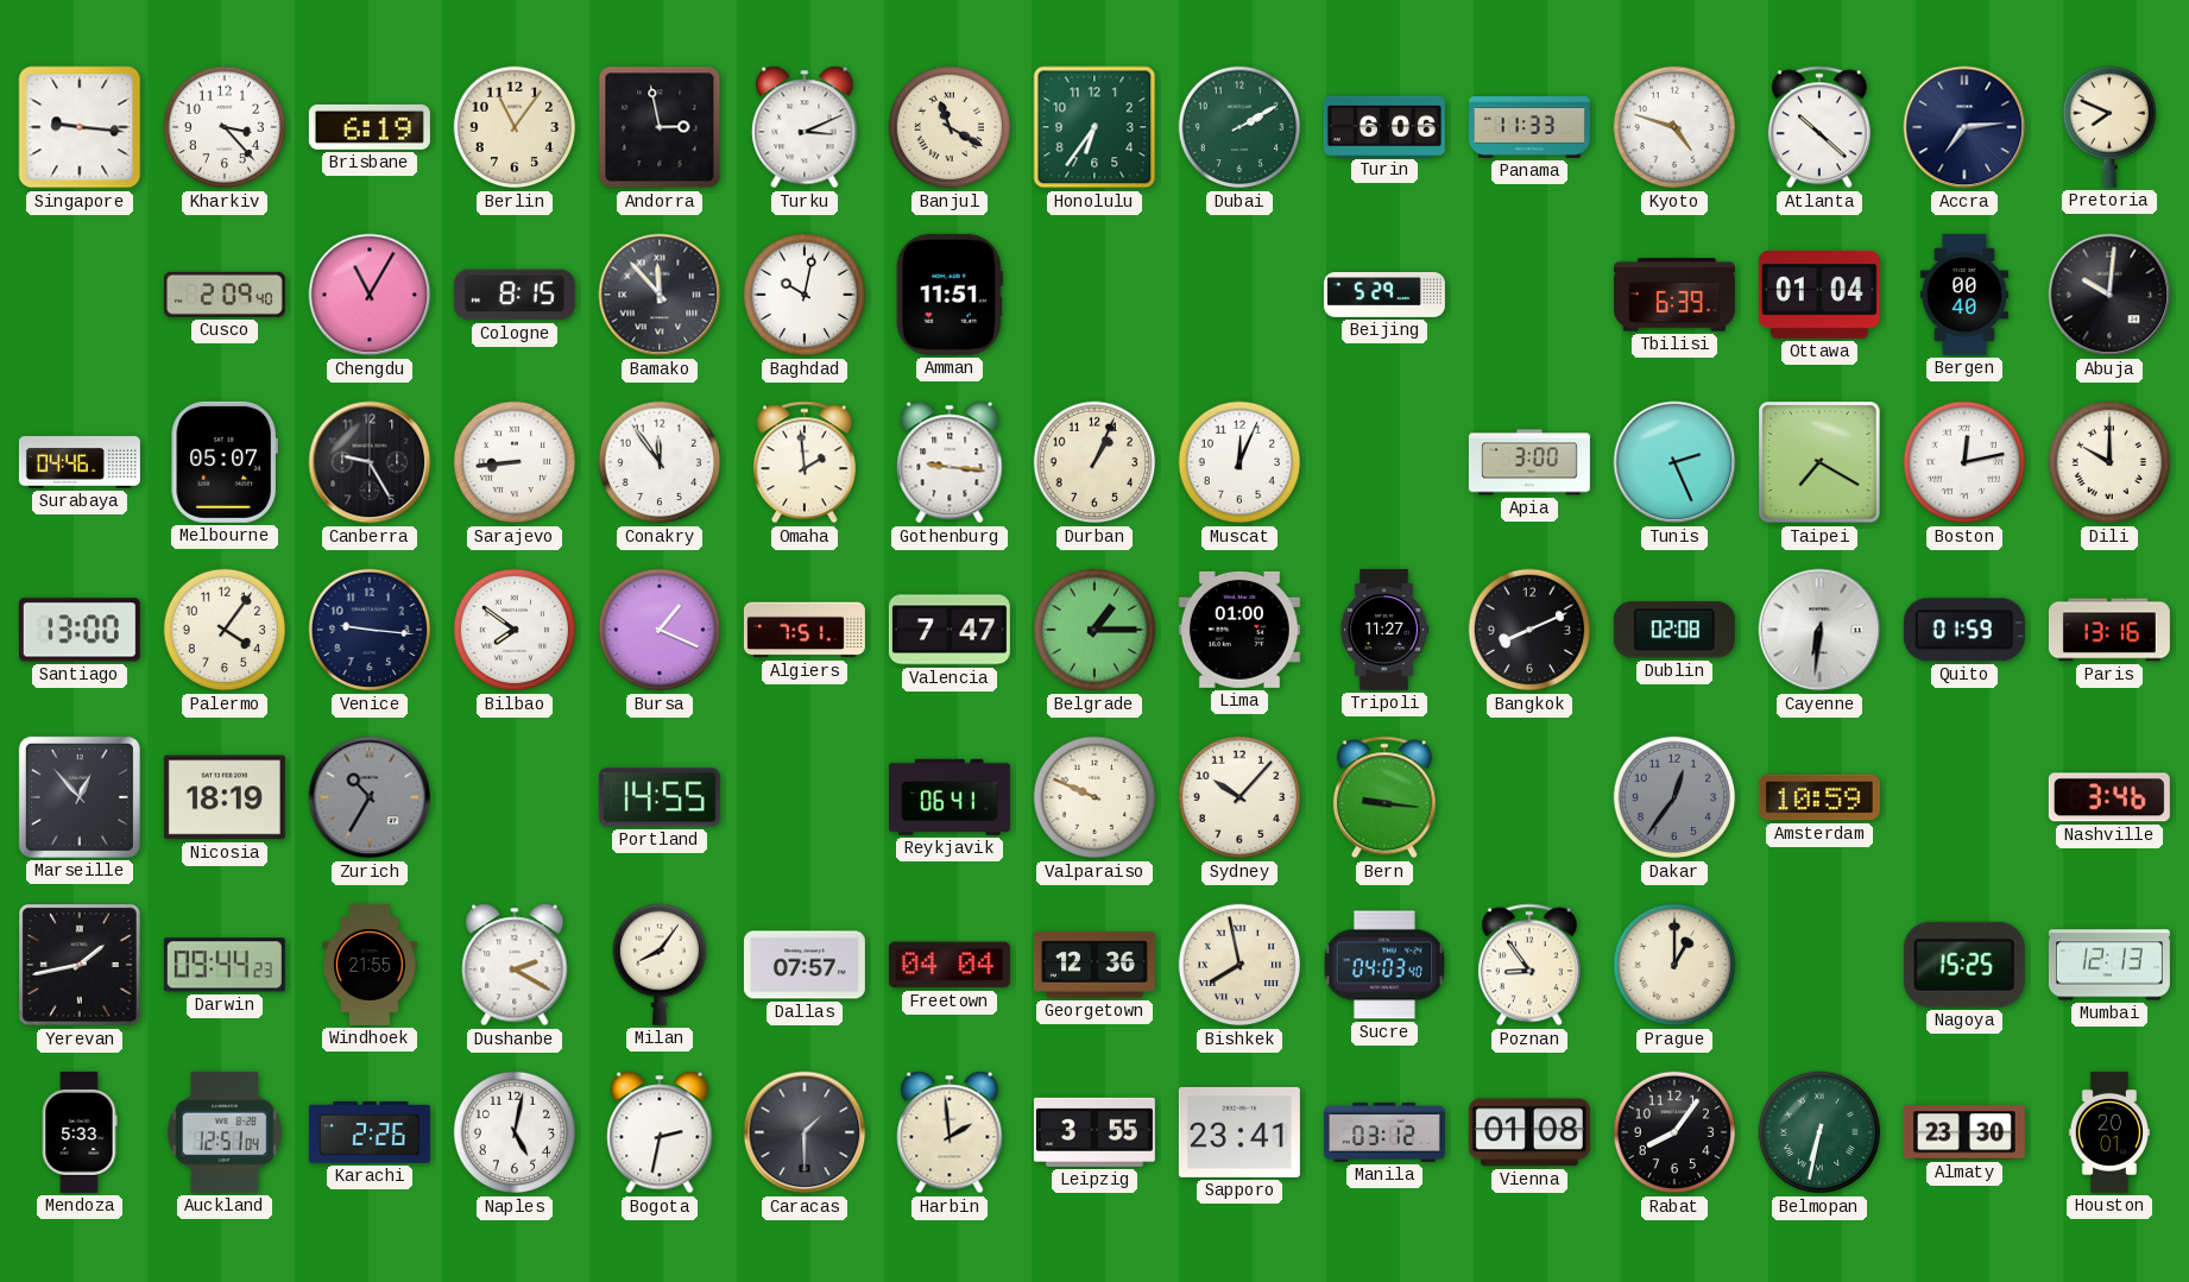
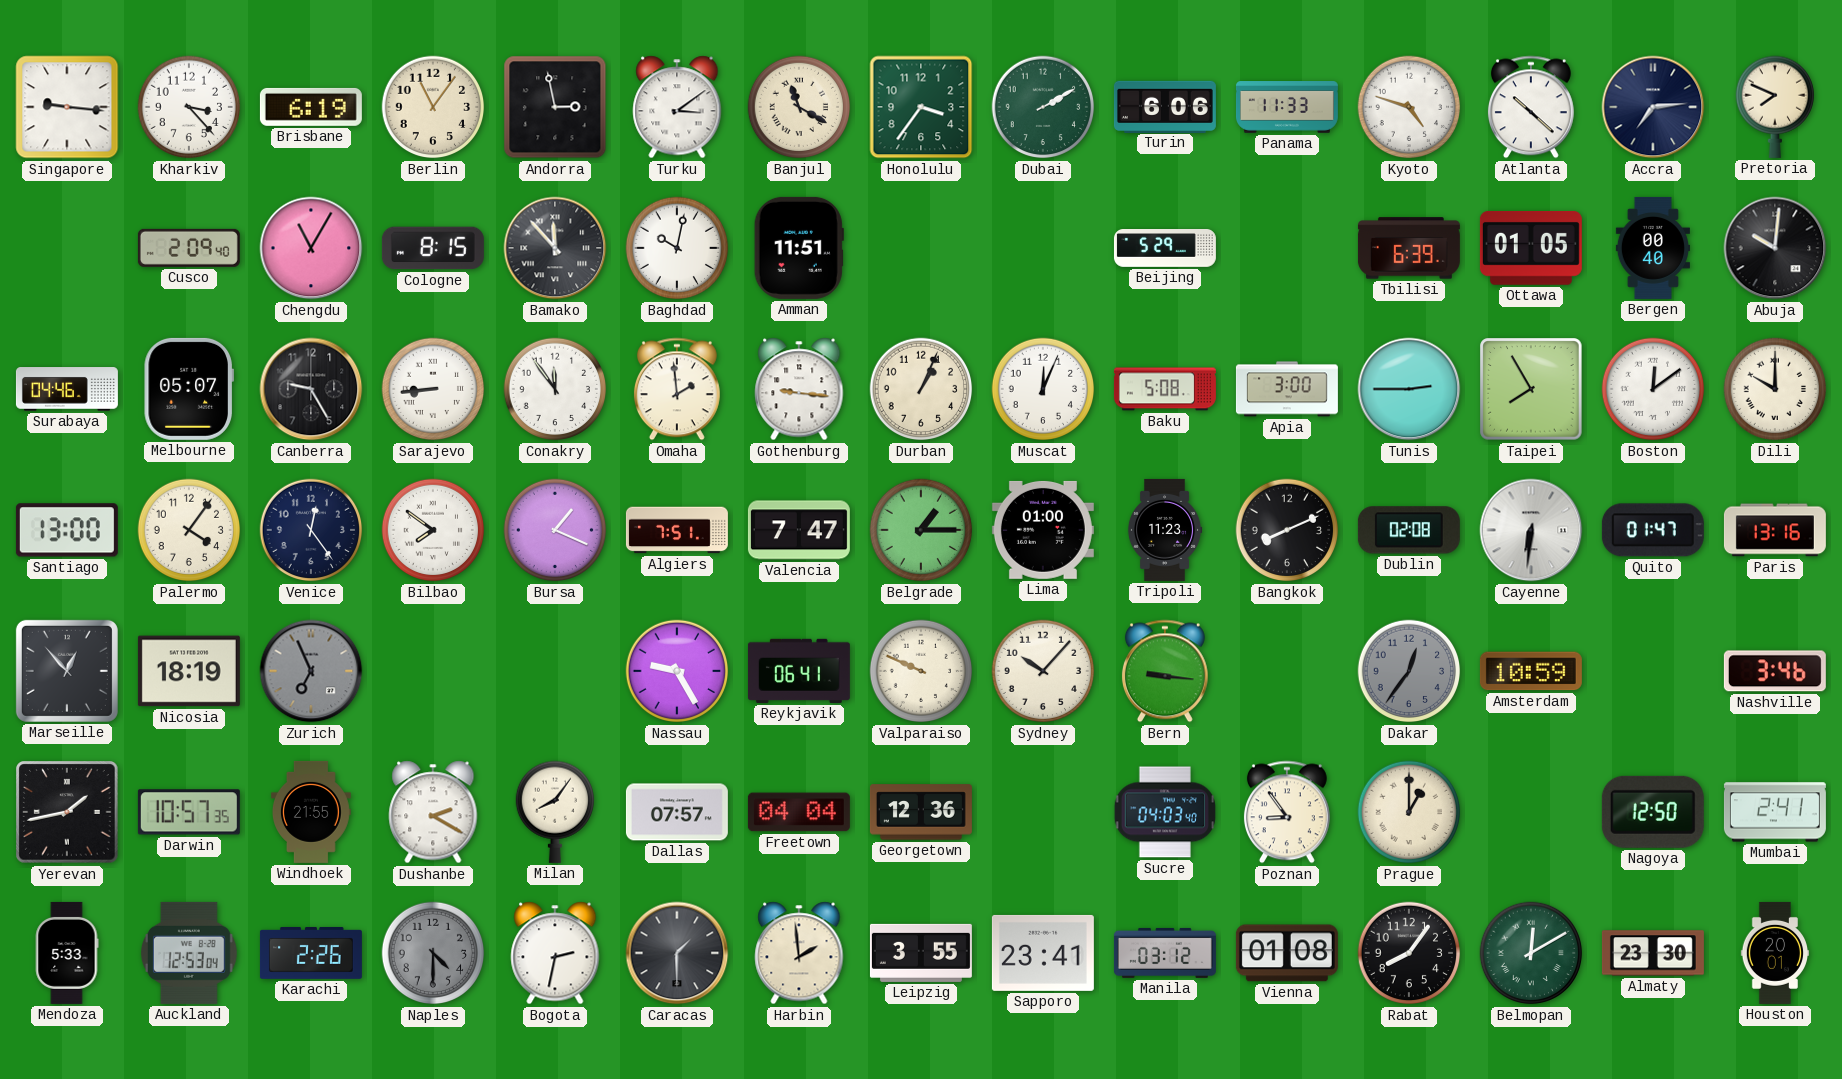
Turku: 3:11 -> 3:09
Honolulu: 6:36 -> 3:36
Ottawa: 01:04 -> 01:05
Baku: none -> 5:08
Tunis: 2:26 -> 2:45
Taipei: 7:20 -> 7:55
Boston: 12:13 -> 12:09
Venice: 9:16 -> 12:24
Tripoli: 11:27 -> 11:23
Quito: 01:59 -> 01:47
Zurich: 10:35 -> 6:56
Portland: 14:55 -> none
Nassau: none -> 9:25
Darwin: 09:44 -> 10:57
Bishkek: 7:58 -> none
Nagoya: 15:25 -> 12:50
Mumbai: 12:13 -> 2:41
Auckland: 12:51 -> 12:53
Naples: 5:02 -> 4:30
Naples dial: white -> grey
Belmopan: 6:32 -> 12:10
